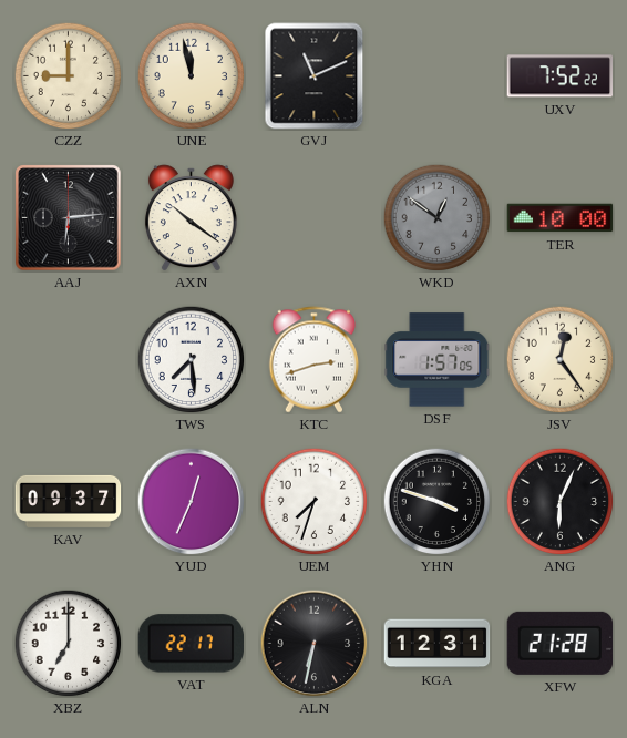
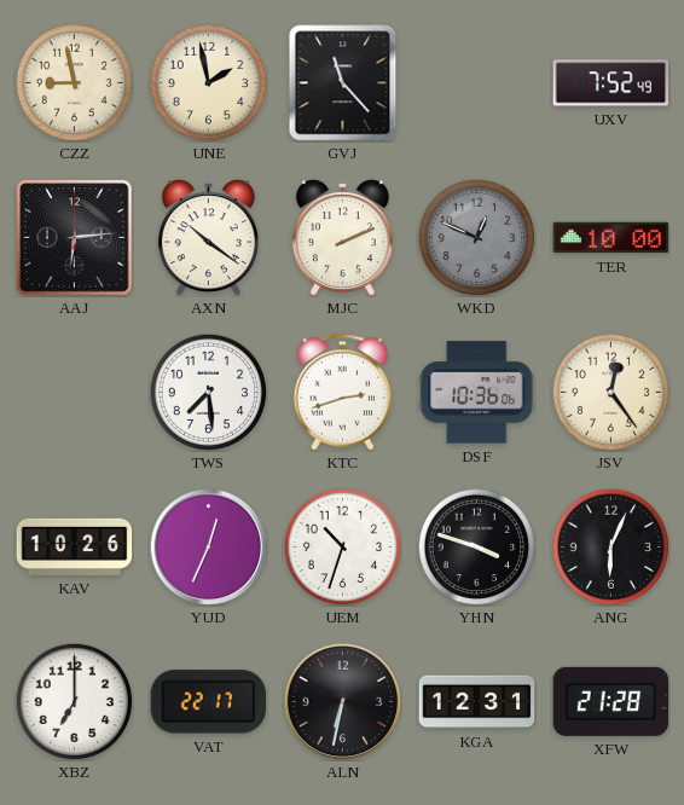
CZZ: 9:00 -> 8:58
UNE: 11:58 -> 1:58
GVJ: 11:11 -> 11:23
UXV: 7:52:22 -> 7:52:49
MJC: none -> 2:11
WKD: 12:51 -> 12:49
DSF: 1:57 -> 10:36
KAV: 09:37 -> 10:26
UEM: 7:33 -> 10:33
